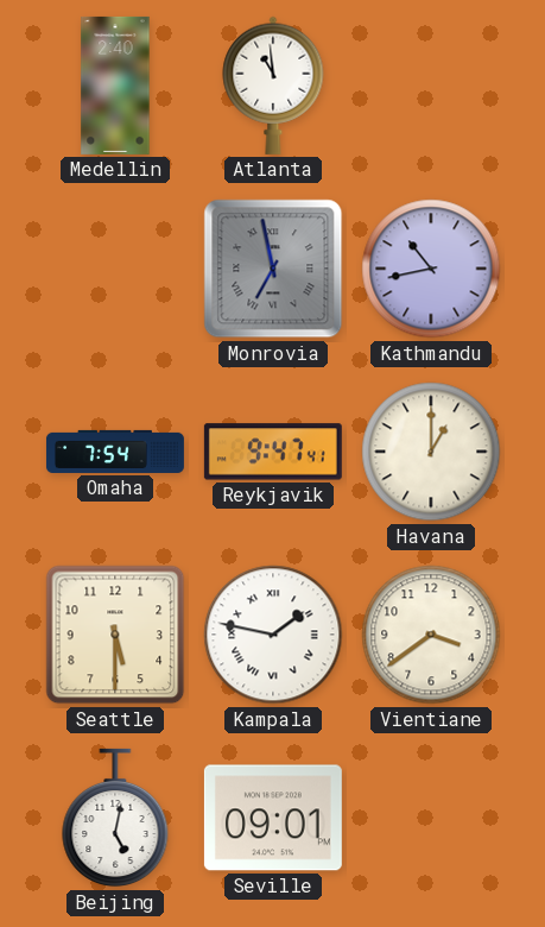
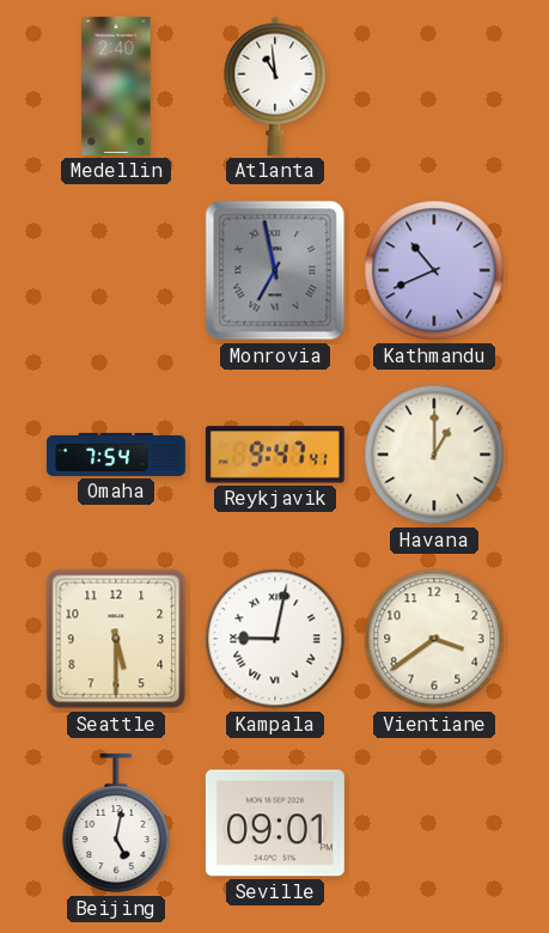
Kathmandu: 10:43 -> 10:41
Kampala: 1:47 -> 9:02
